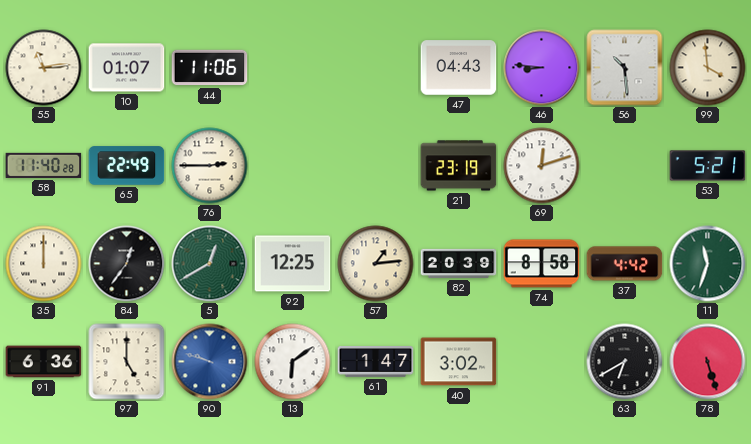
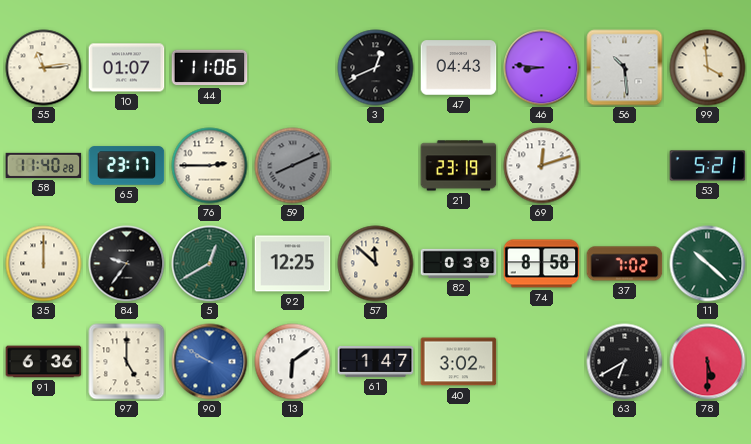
3: none -> 12:41
65: 22:49 -> 23:17
59: none -> 8:11
84: 12:36 -> 9:36
57: 1:14 -> 11:52
82: 20:39 -> 0:39
37: 4:42 -> 7:02
11: 11:33 -> 10:22
90: 9:48 -> 9:50
78: 5:27 -> 5:30
